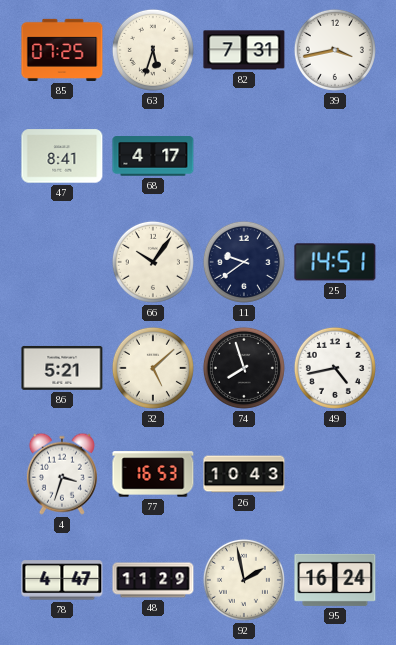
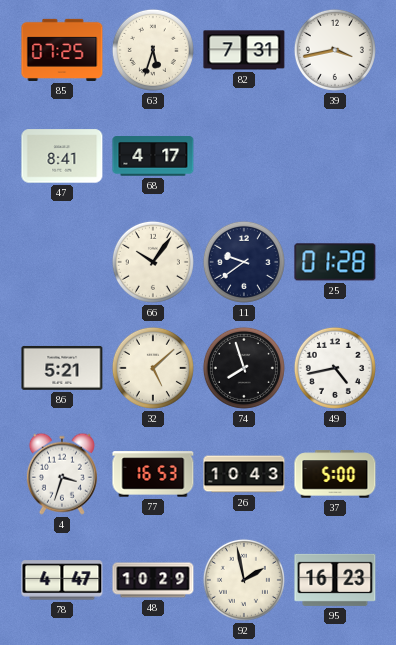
25: 14:51 -> 01:28
37: none -> 5:00
48: 11:29 -> 10:29
95: 16:24 -> 16:23
